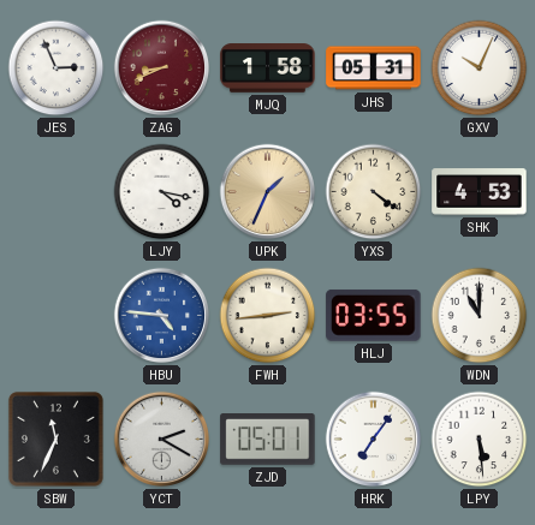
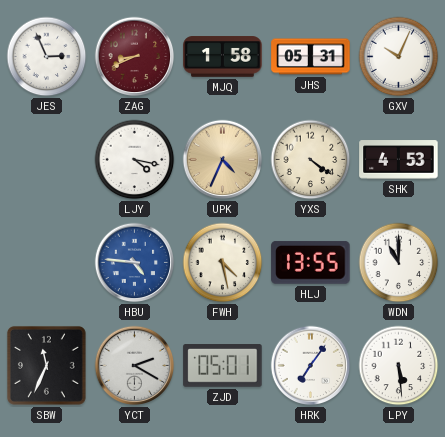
UPK: 1:34 -> 4:34
FWH: 2:44 -> 4:28
HLJ: 03:55 -> 13:55
